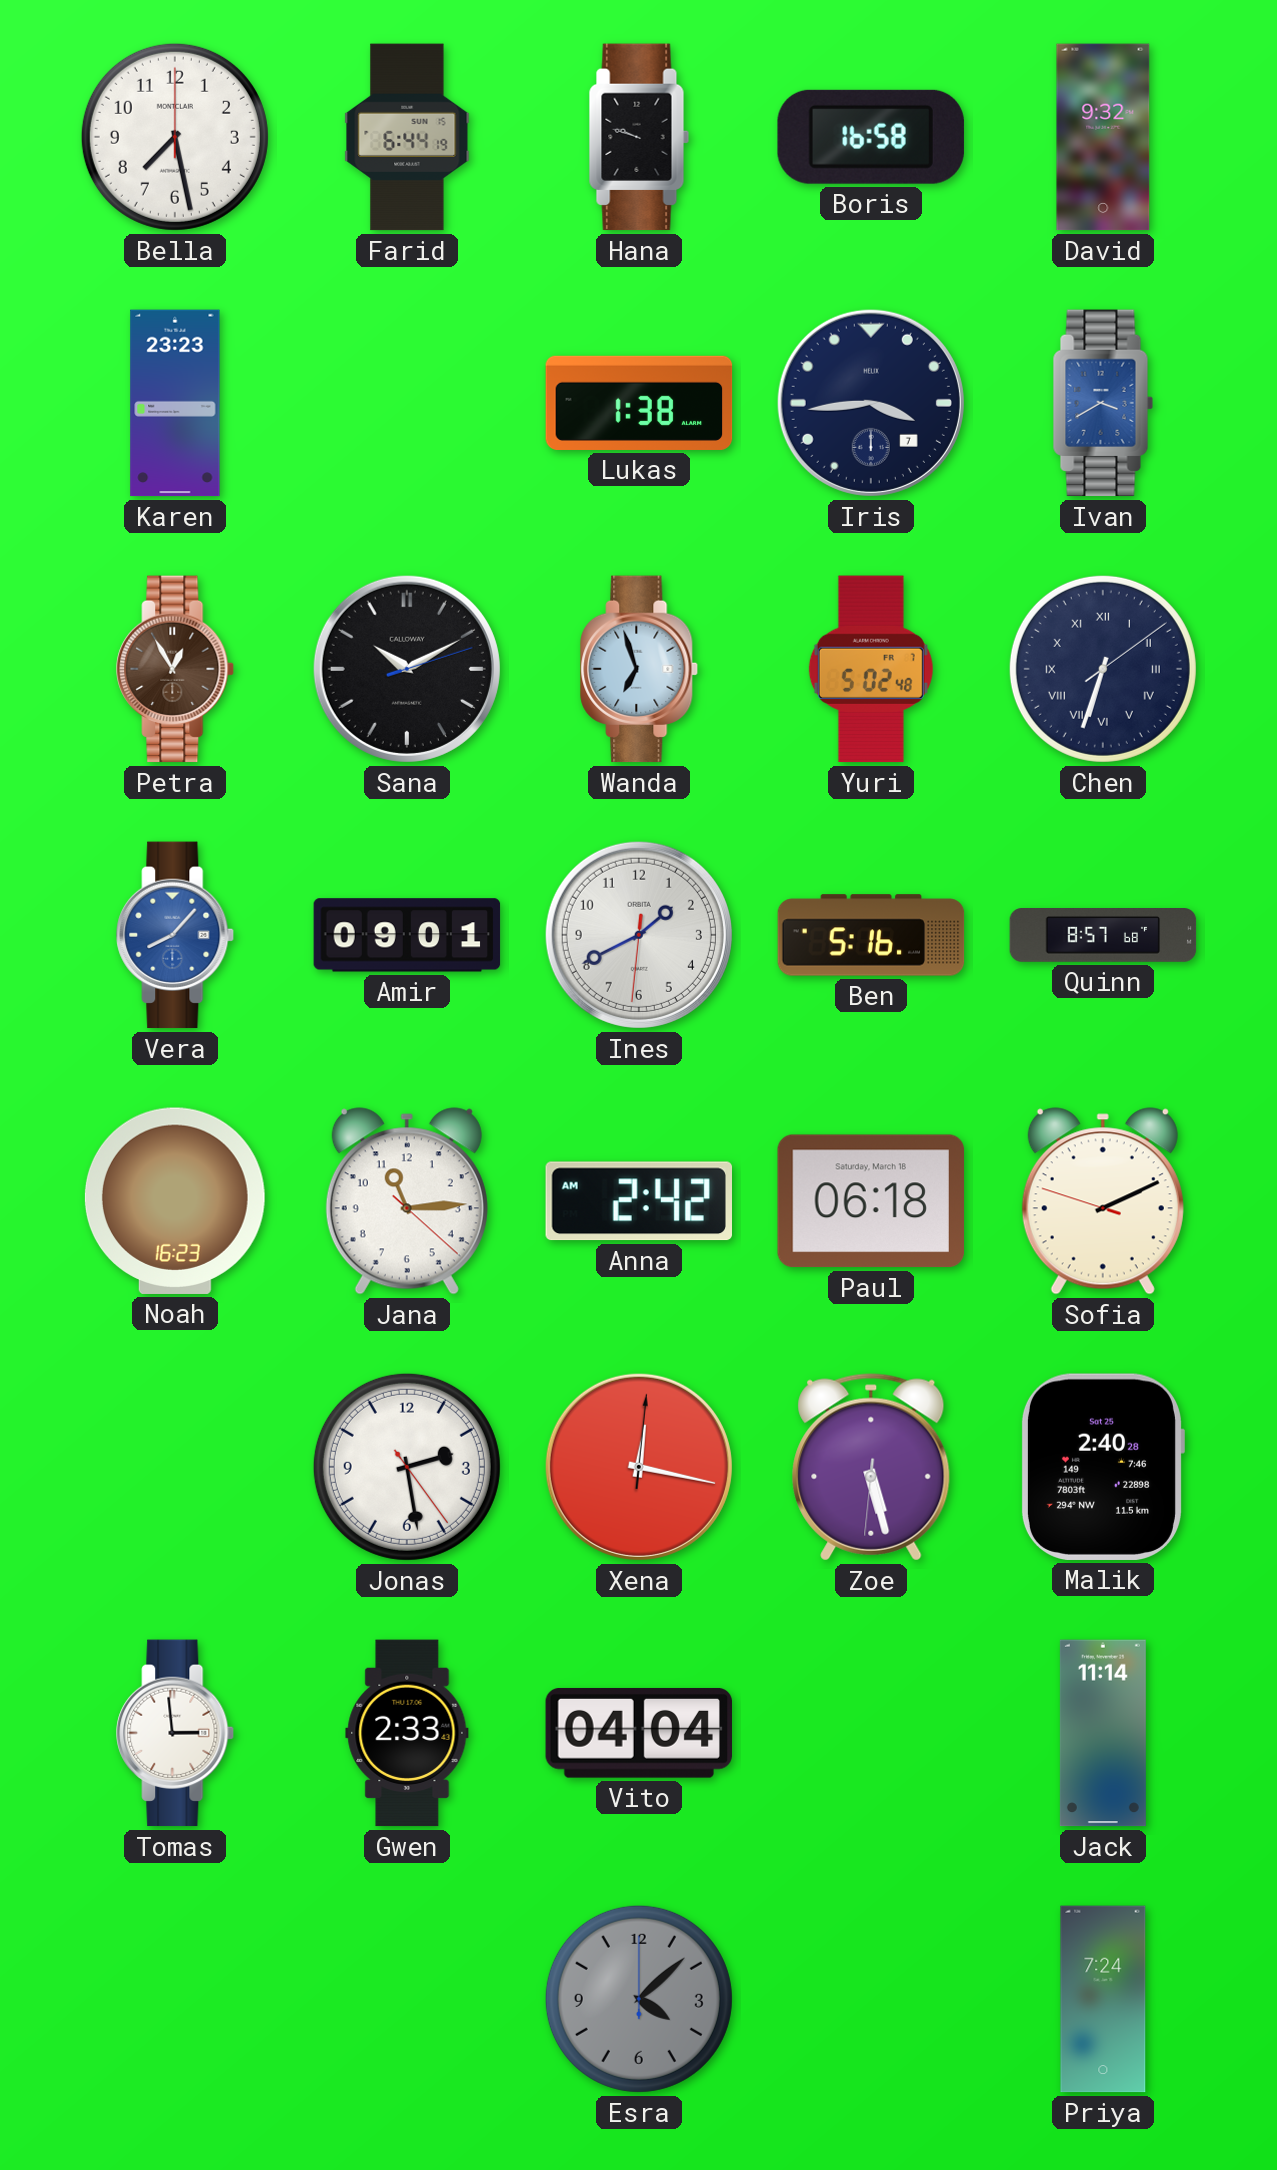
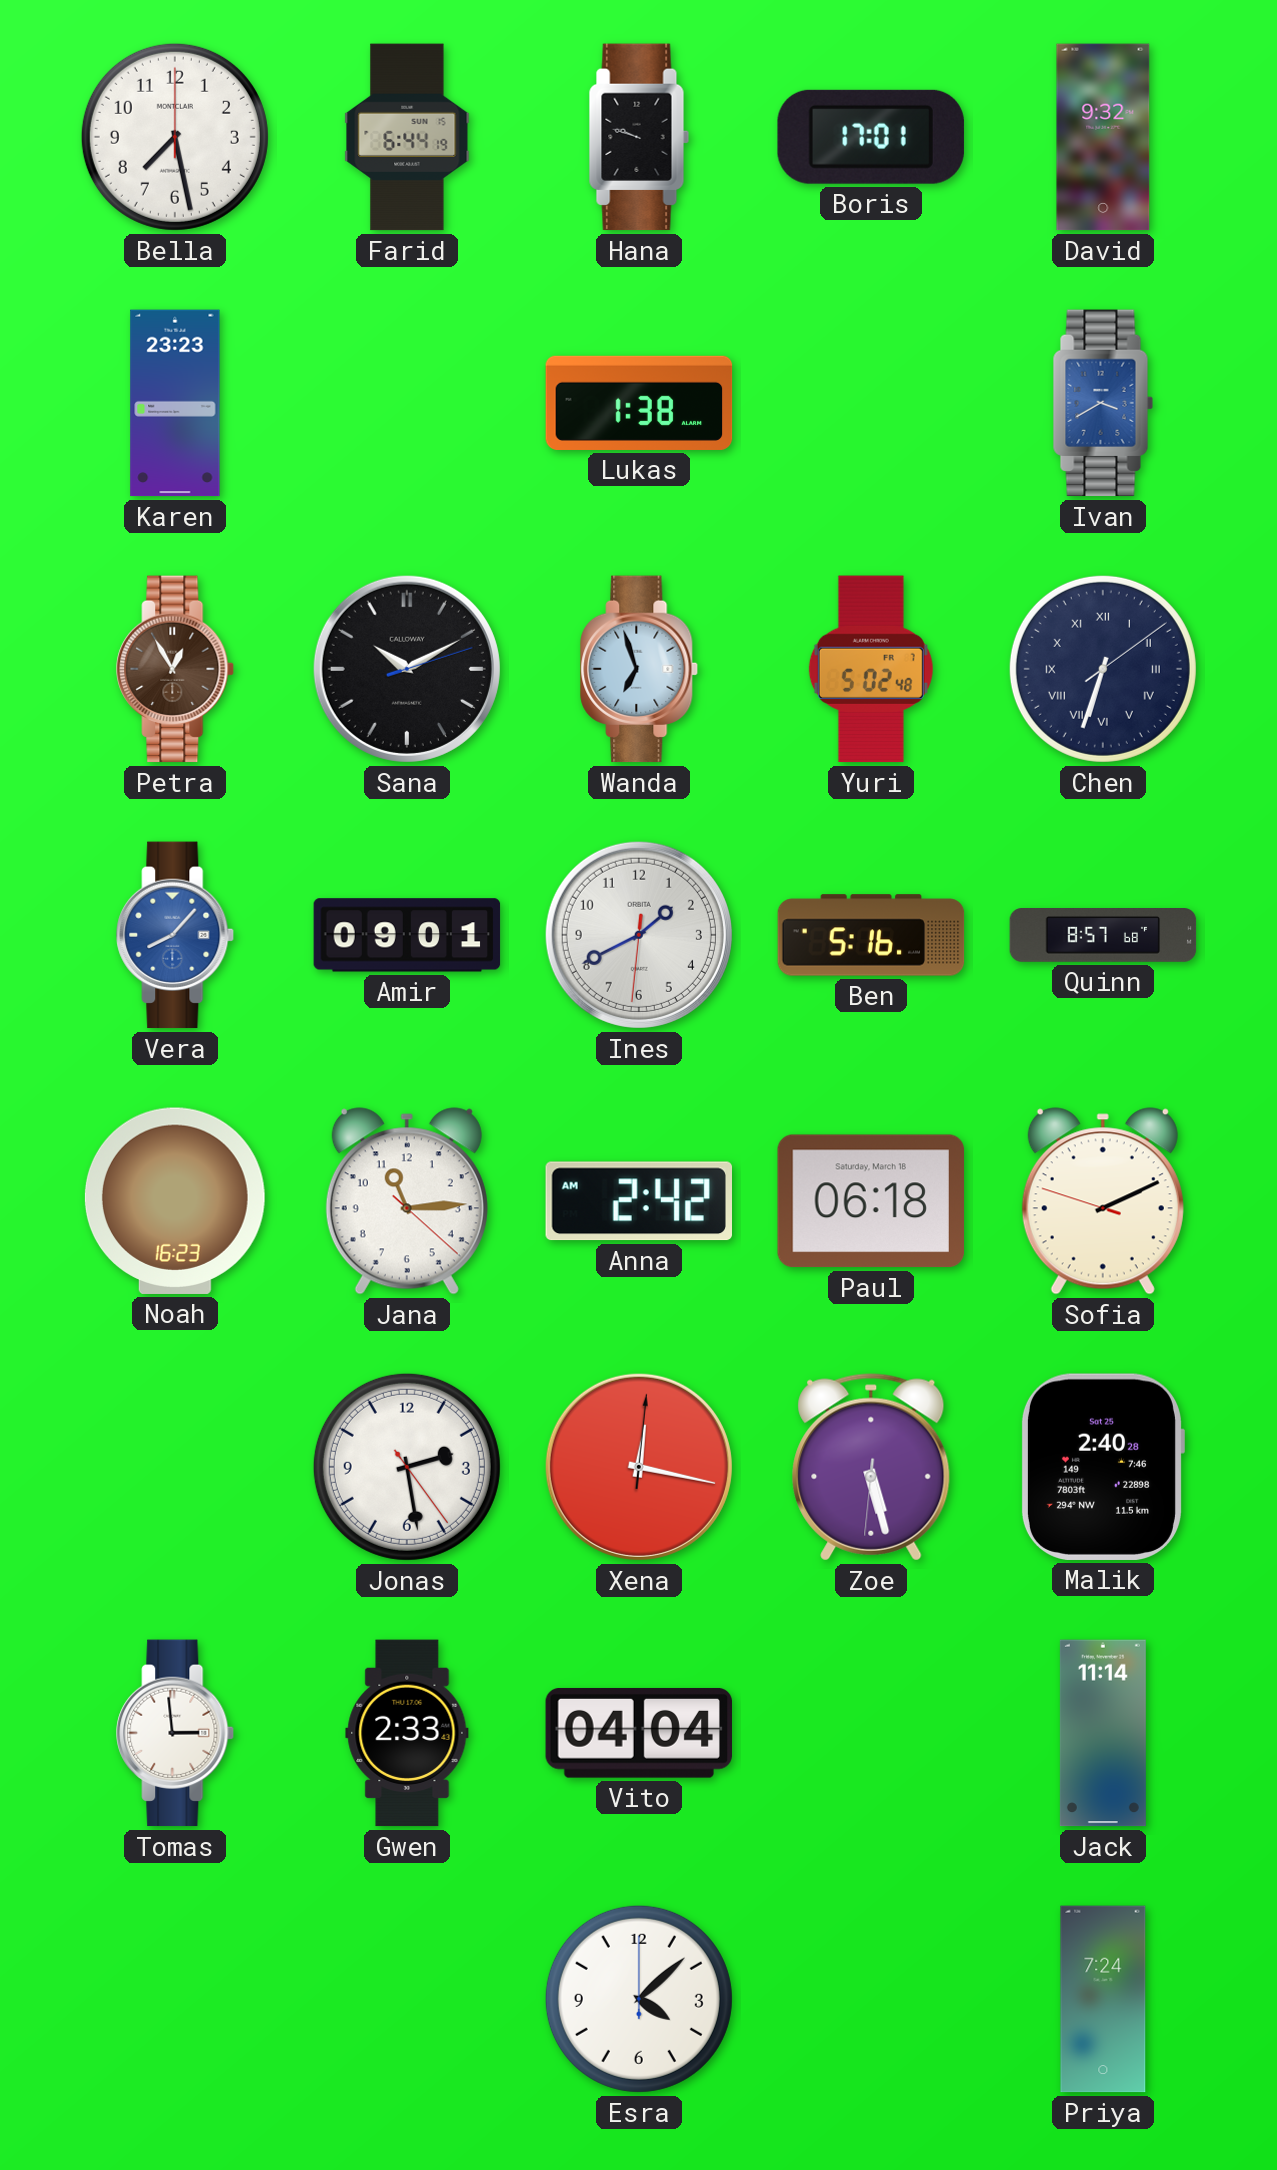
Boris: 16:58 -> 17:01
Iris: 3:44 -> none
Esra dial: grey -> white
